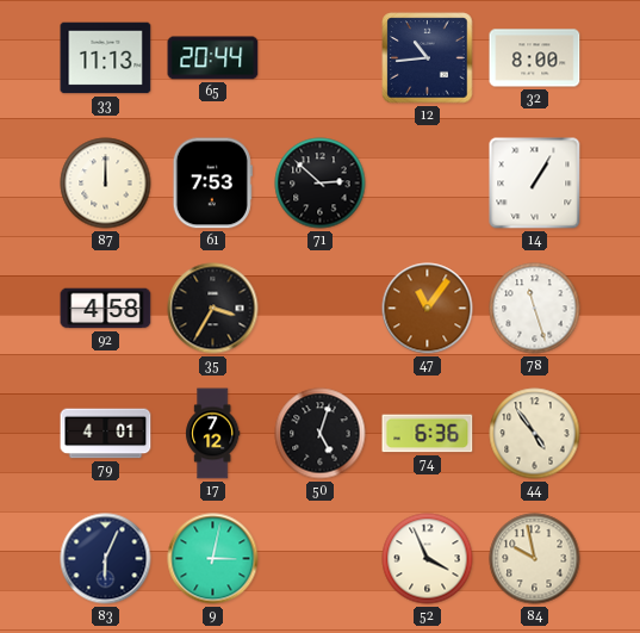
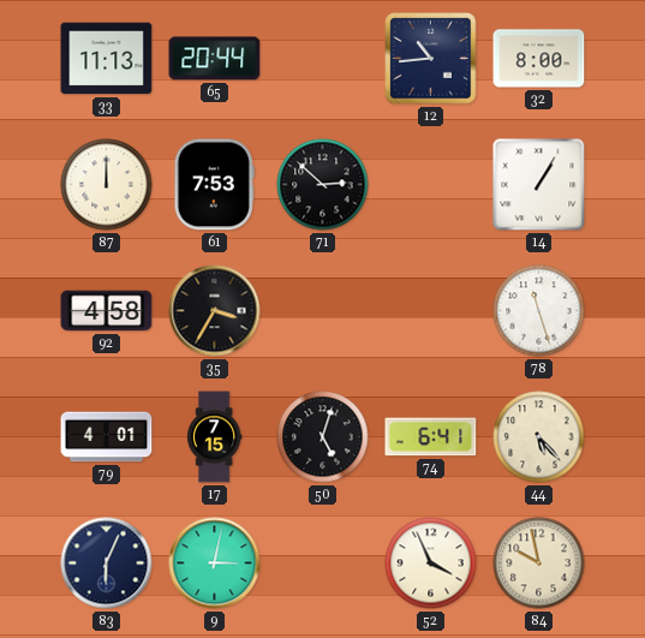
47: 11:06 -> none
17: 7:12 -> 7:15
74: 6:36 -> 6:41
44: 4:54 -> 5:23
